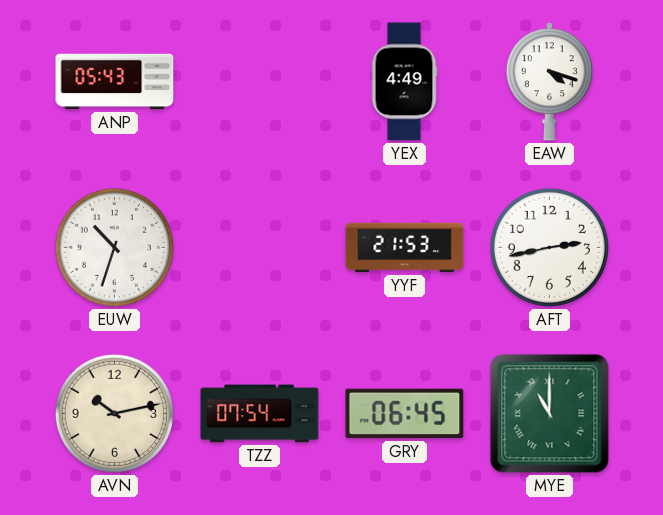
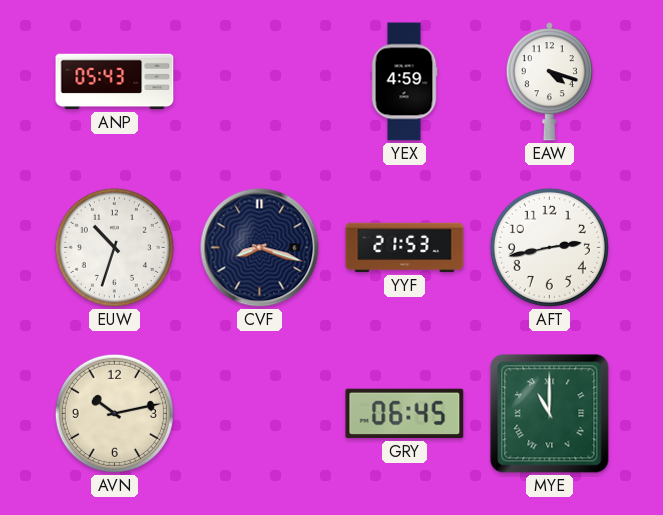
YEX: 4:49 -> 4:59
CVF: none -> 8:18
TZZ: 07:54 -> none
